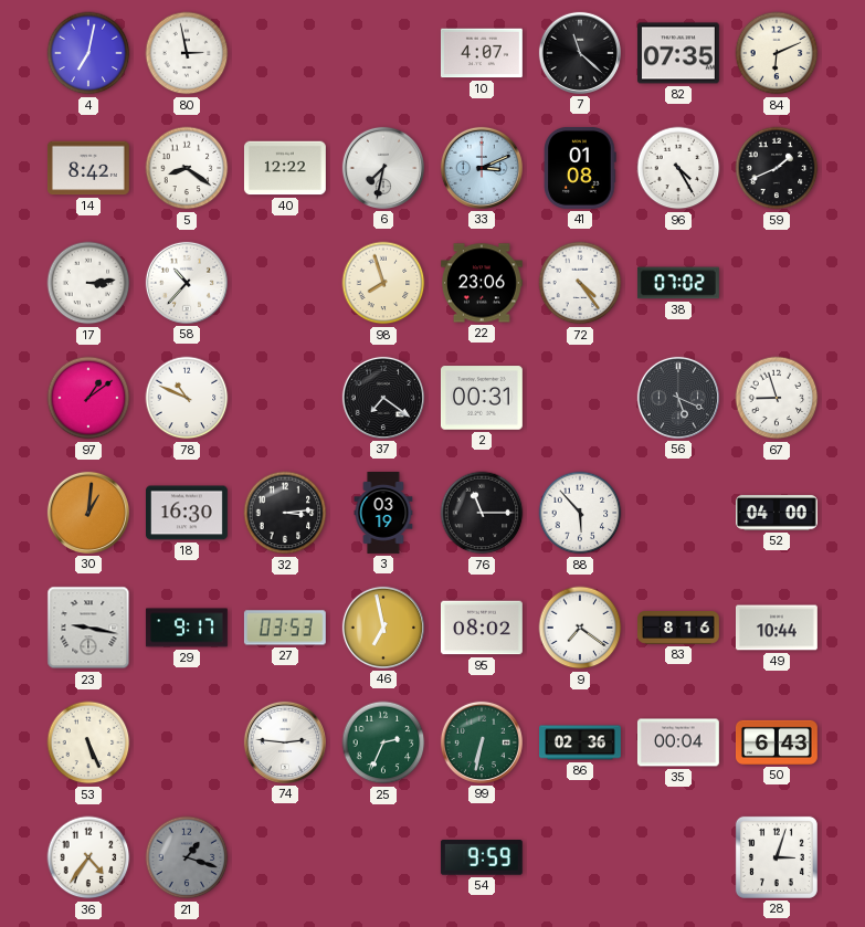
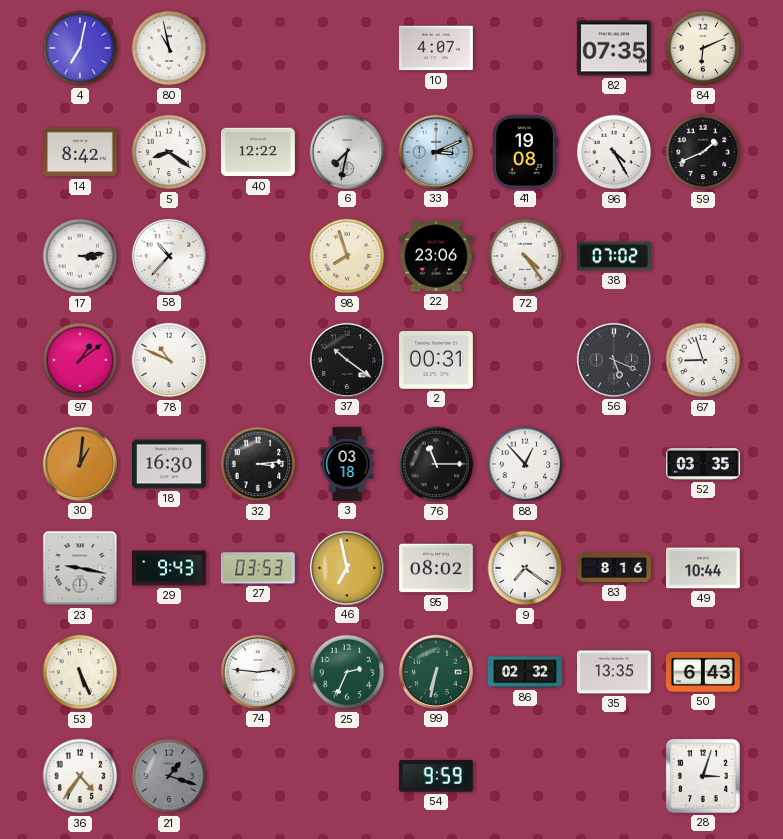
80: 2:58 -> 10:58
7: 11:22 -> none
41: 01:08 -> 19:08
37: 7:21 -> 10:21
3: 03:19 -> 03:18
88: 5:53 -> 12:53
52: 04:00 -> 03:35
29: 9:17 -> 9:43
86: 02:36 -> 02:32
35: 00:04 -> 13:35
